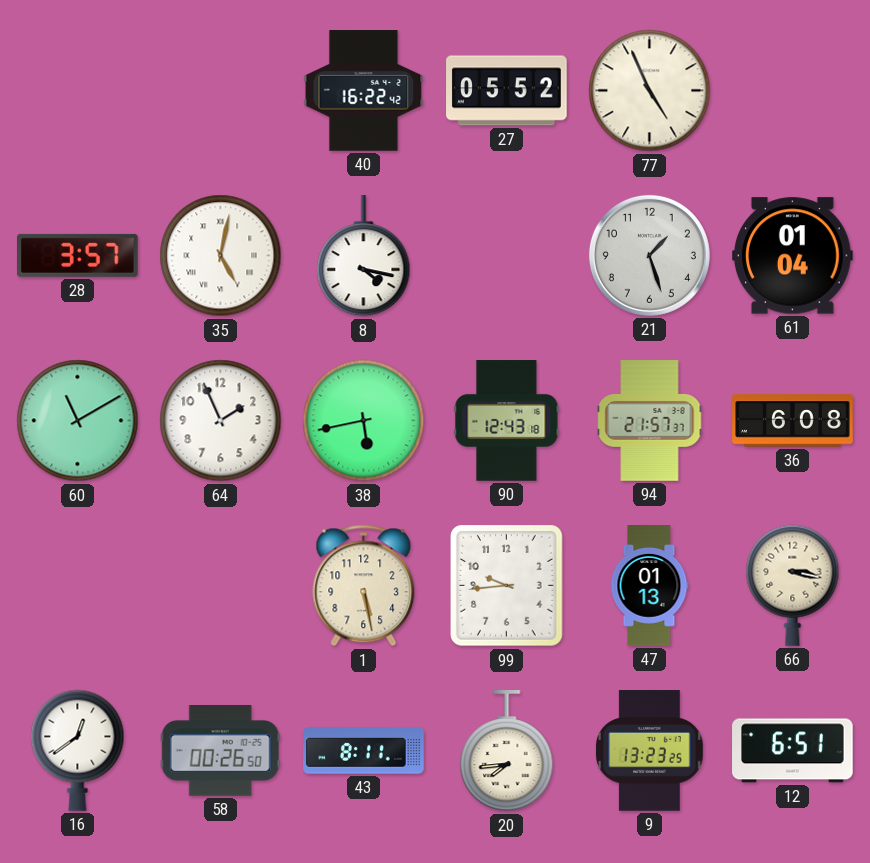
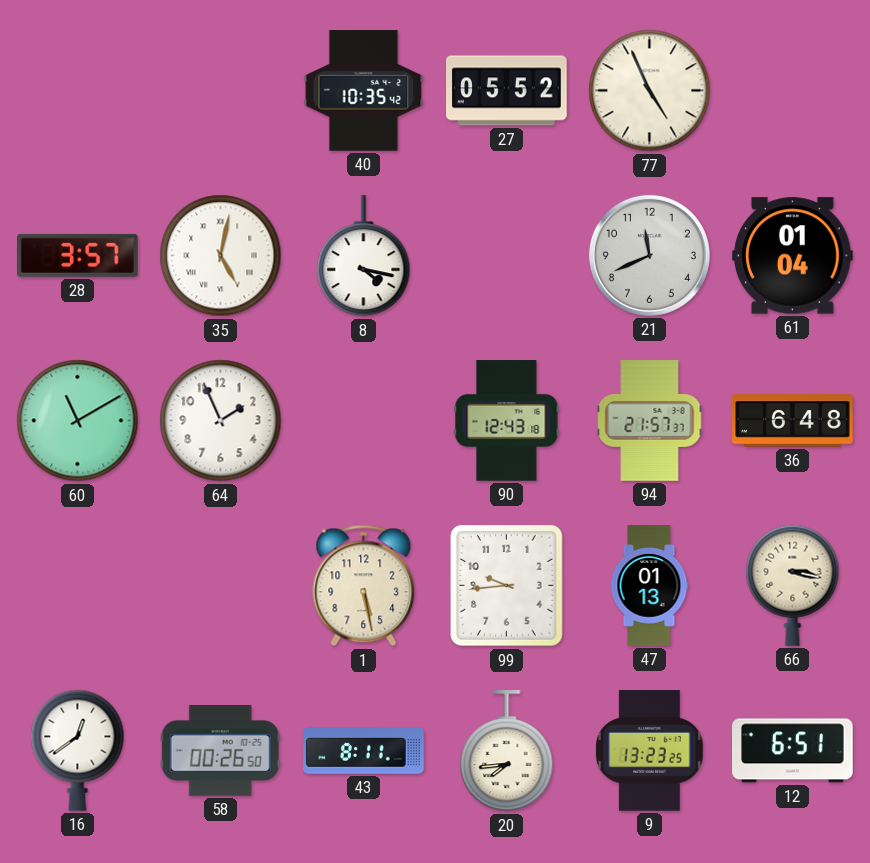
40: 16:22 -> 10:35
21: 1:27 -> 11:41
38: 5:43 -> none
36: 6:08 -> 6:48
